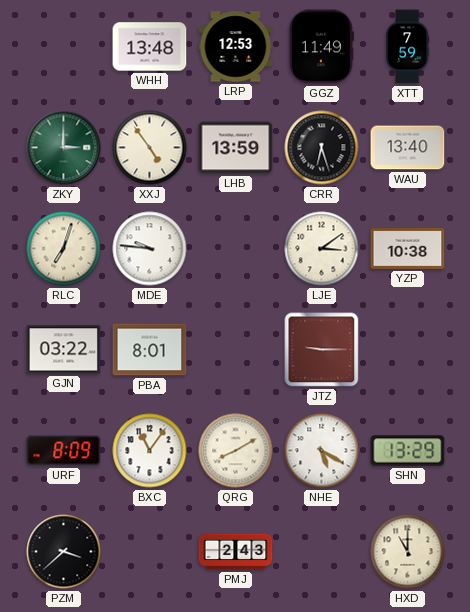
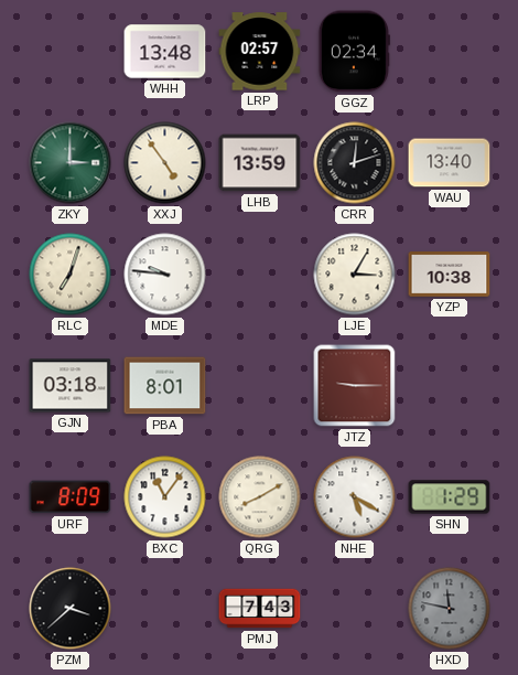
LRP: 12:53 -> 02:57
GGZ: 11:49 -> 02:34
XTT: 7:59 -> none
CRR: 6:27 -> 12:12
LJE: 3:09 -> 3:05
GJN: 03:22 -> 03:18
SHN: 13:29 -> 1:29
PMJ: 2:43 -> 7:43
HXD: 11:00 -> 11:47
HXD dial: cream -> grey
